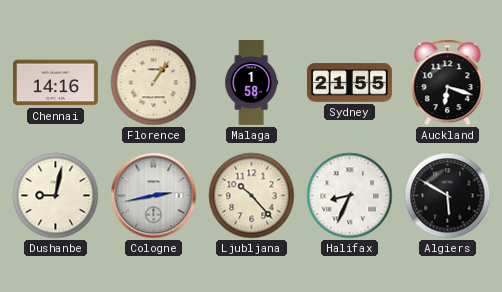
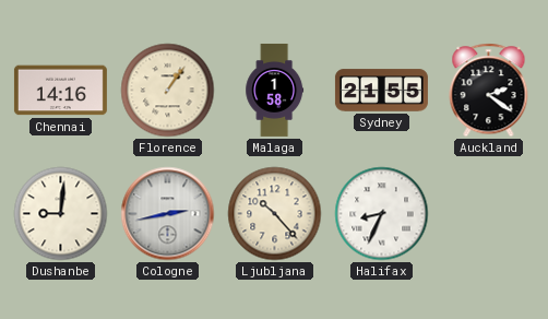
Auckland: 6:18 -> 2:21
Dushanbe: 9:02 -> 9:01
Algiers: 5:50 -> none
